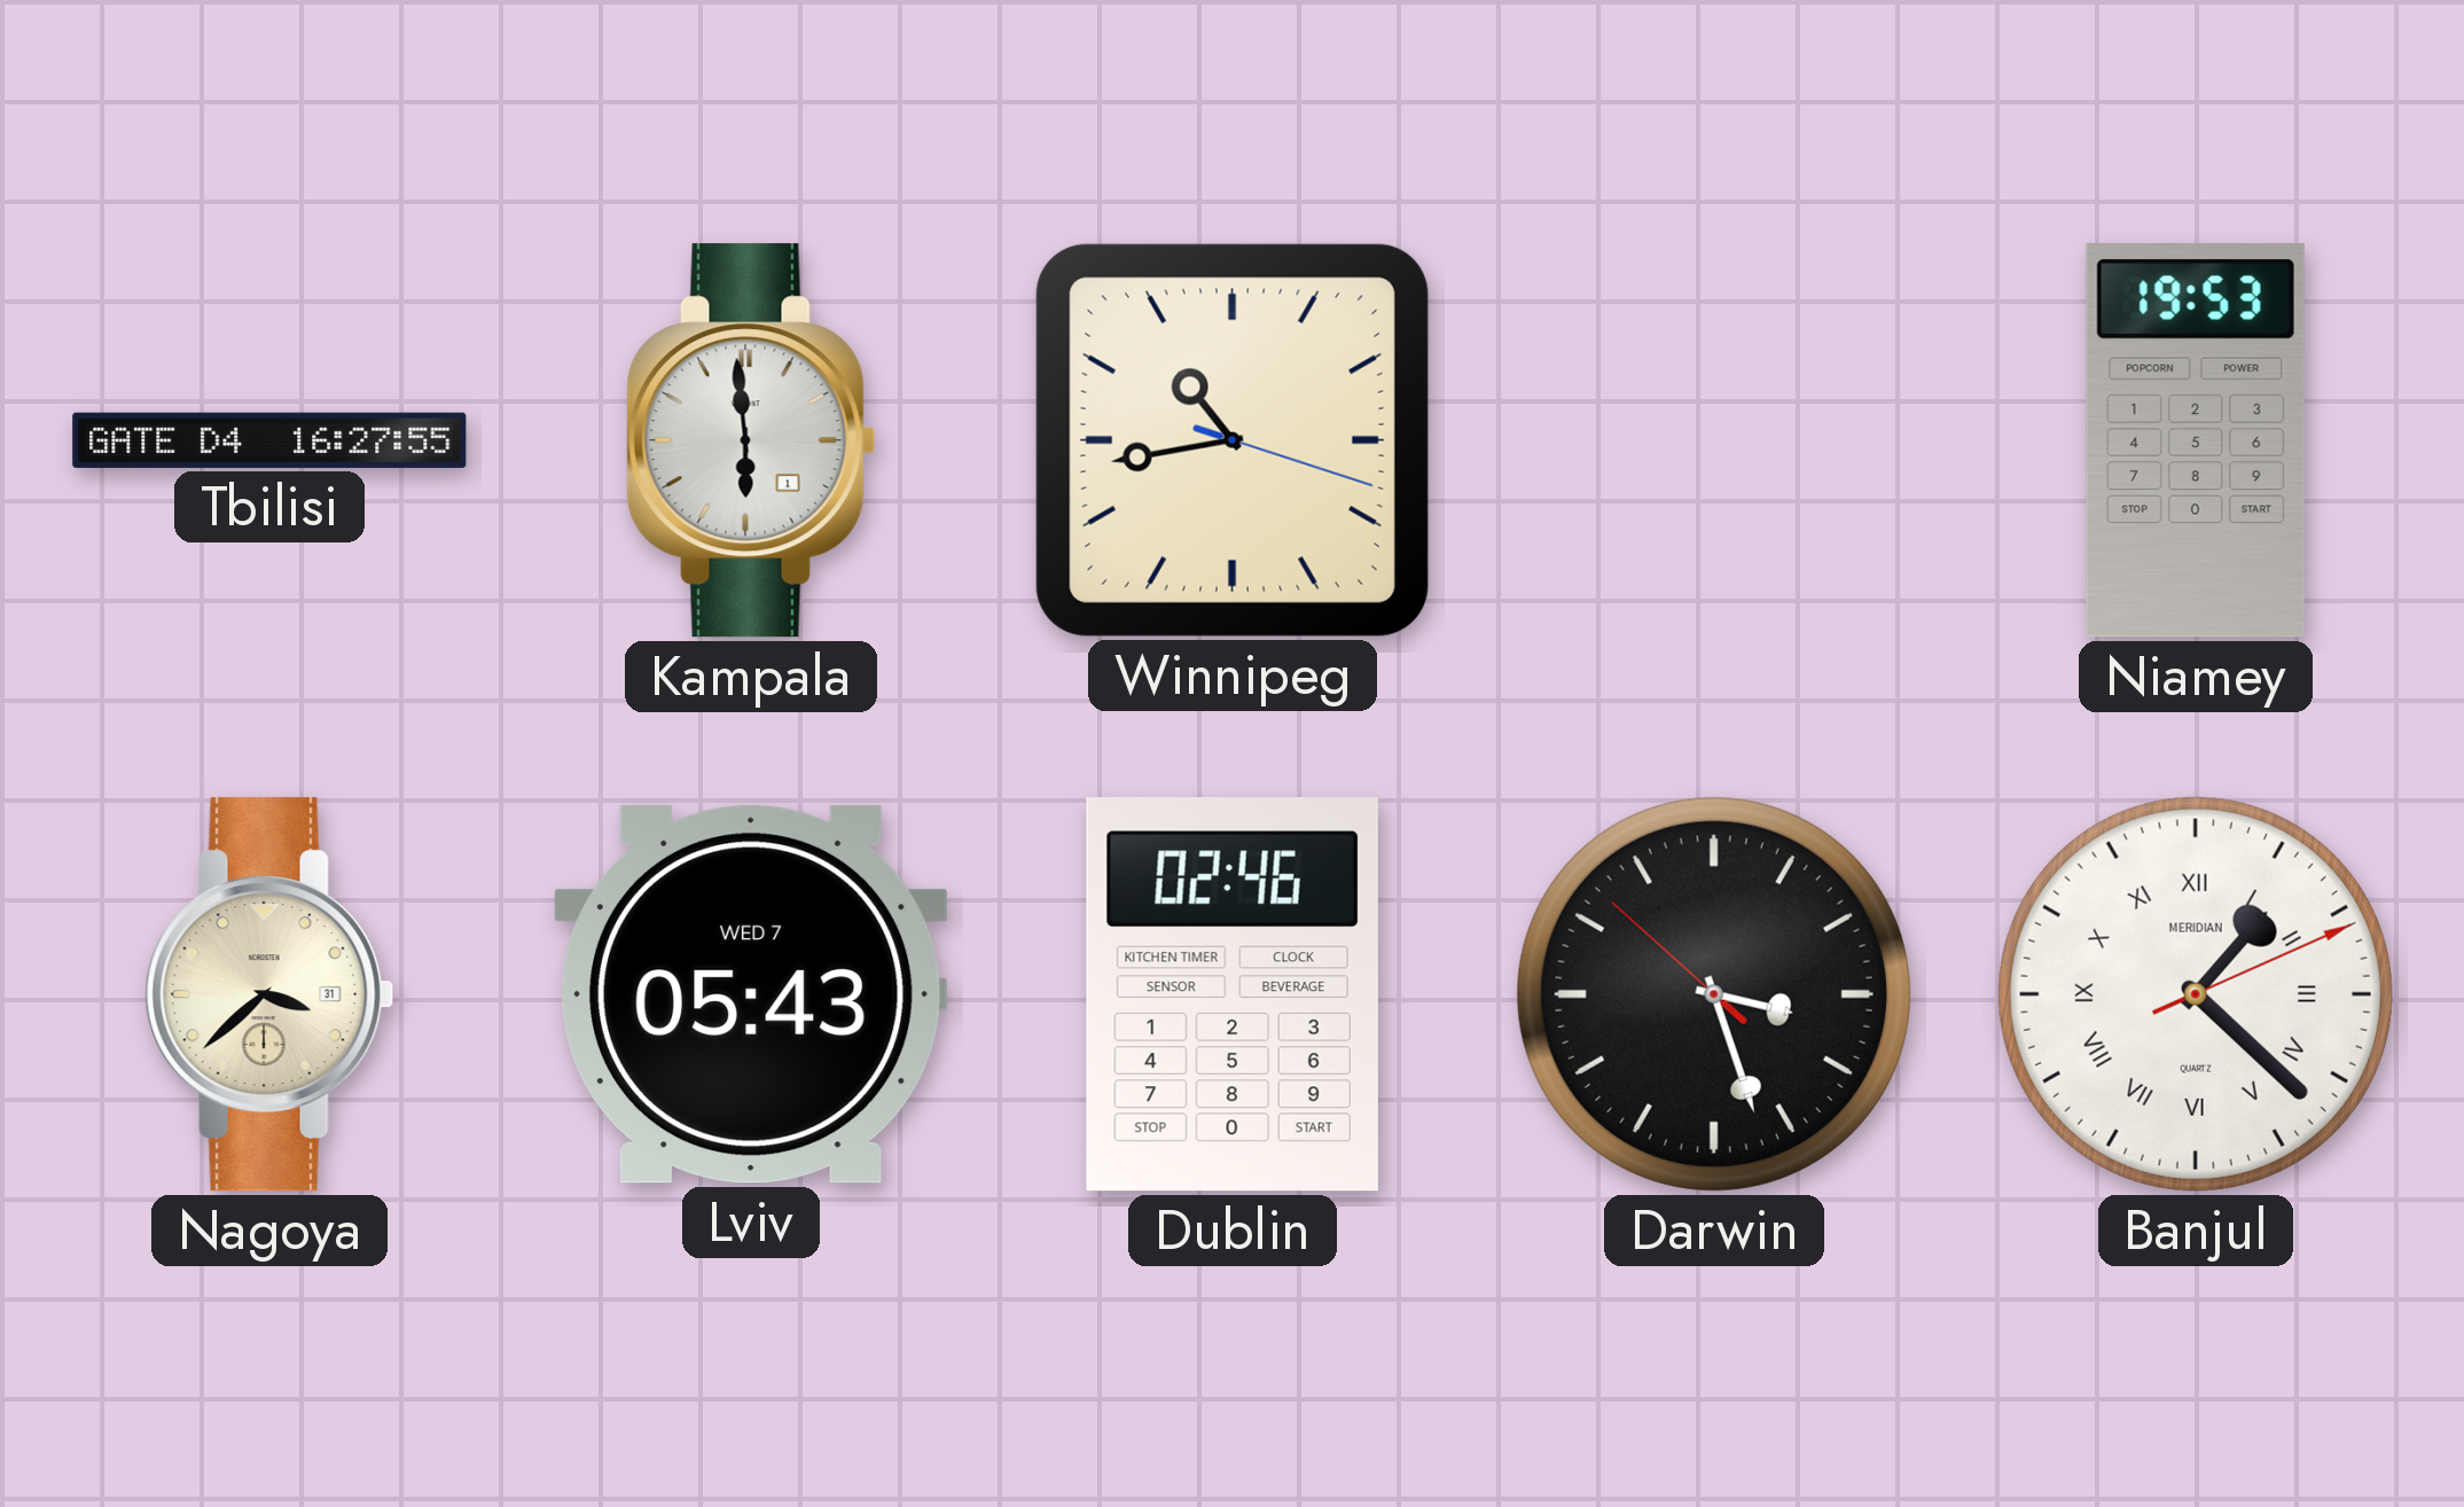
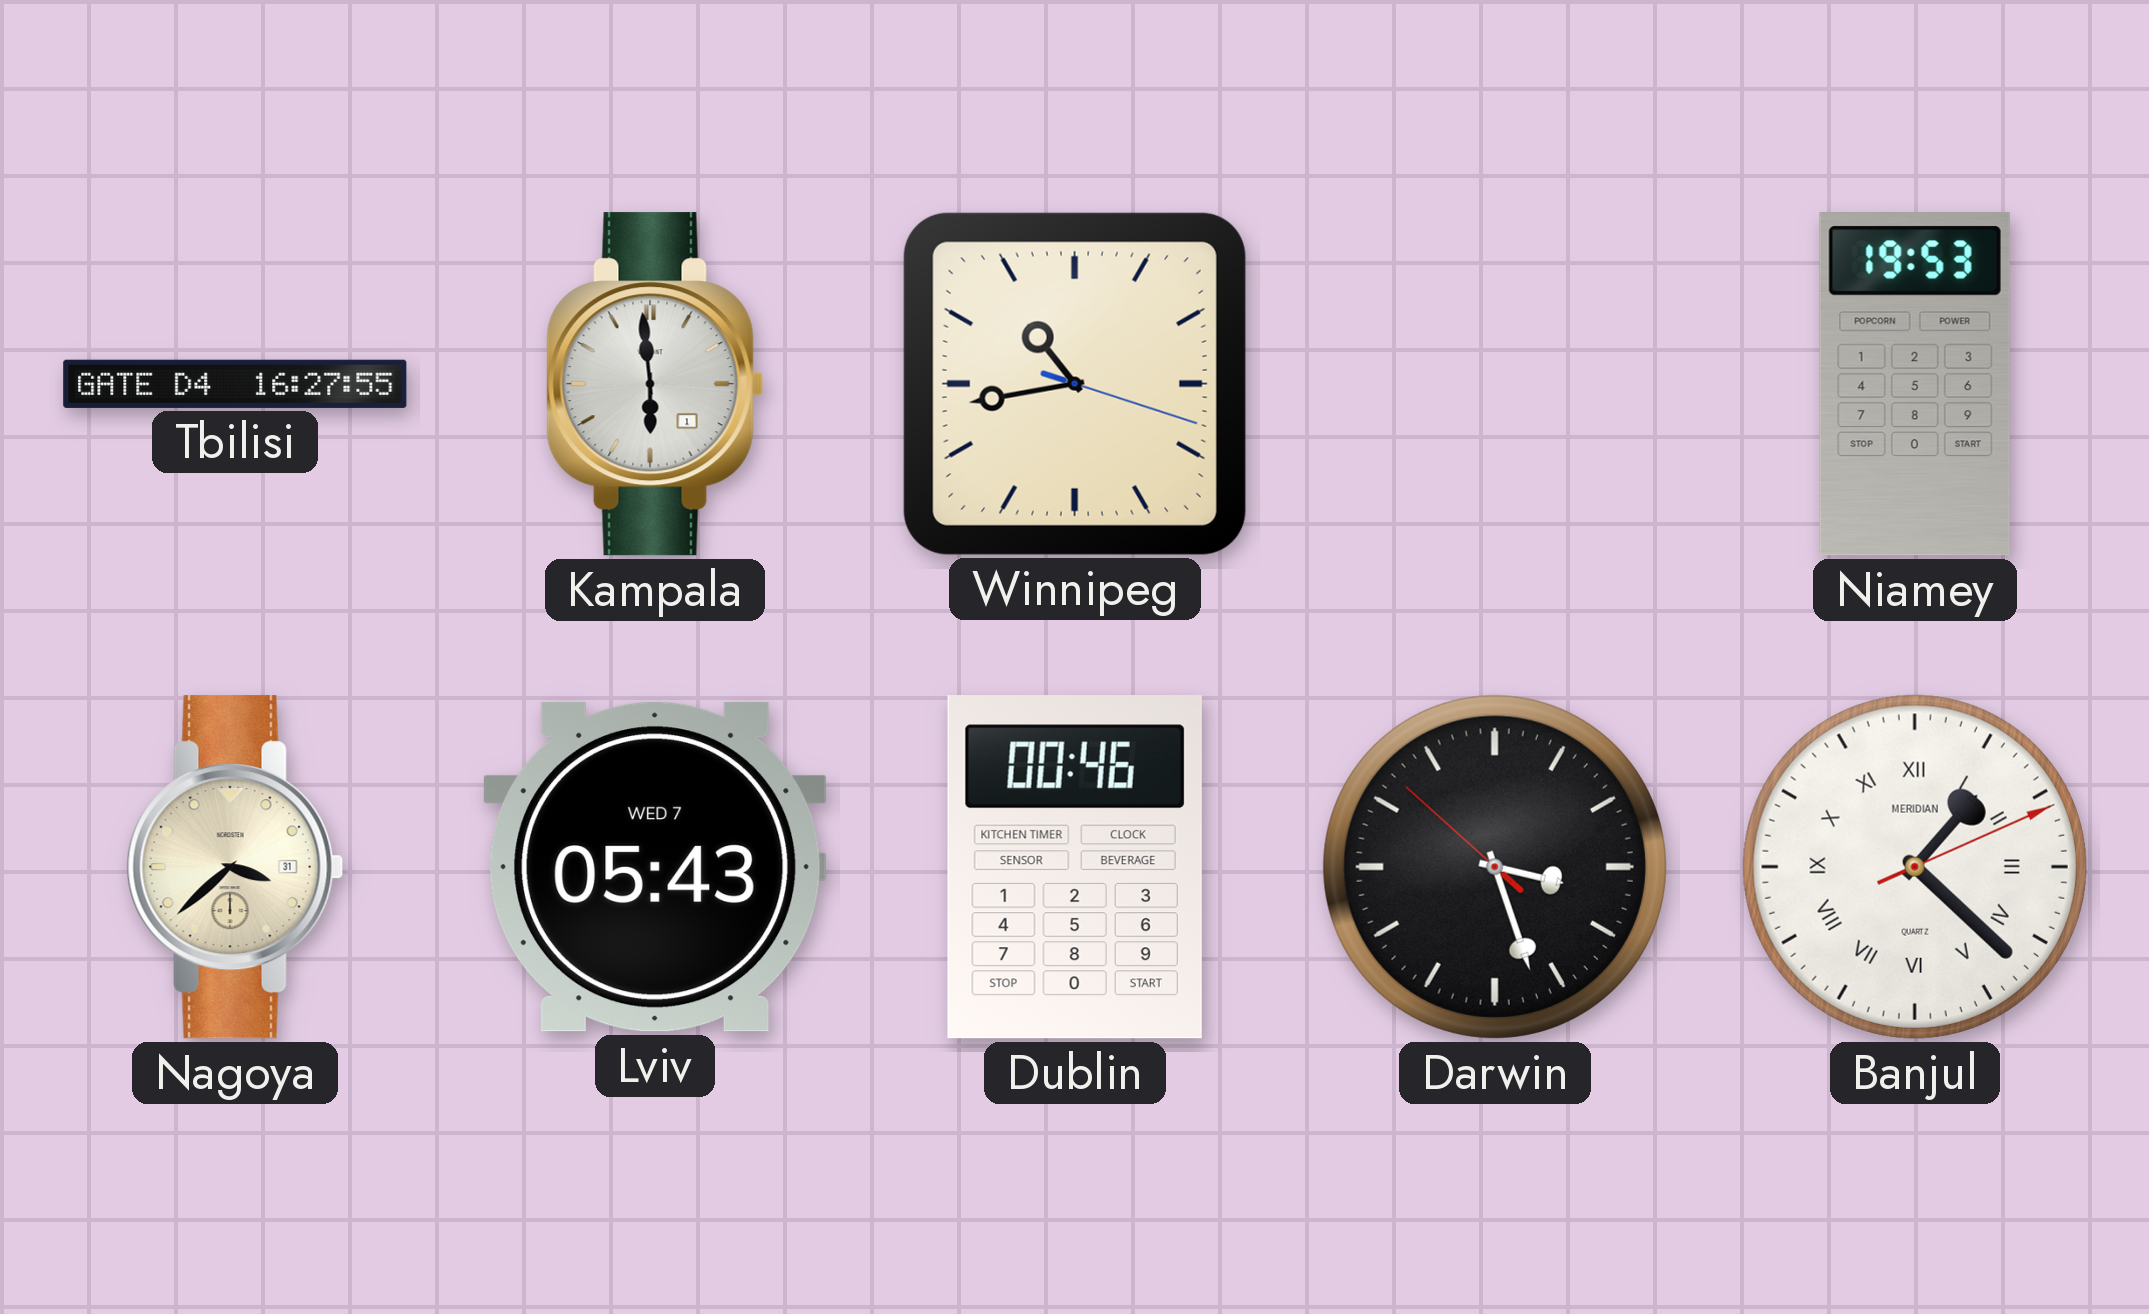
Dublin: 02:46 -> 00:46
